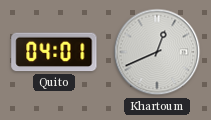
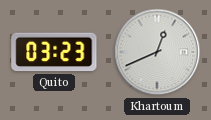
Quito: 04:01 -> 03:23
